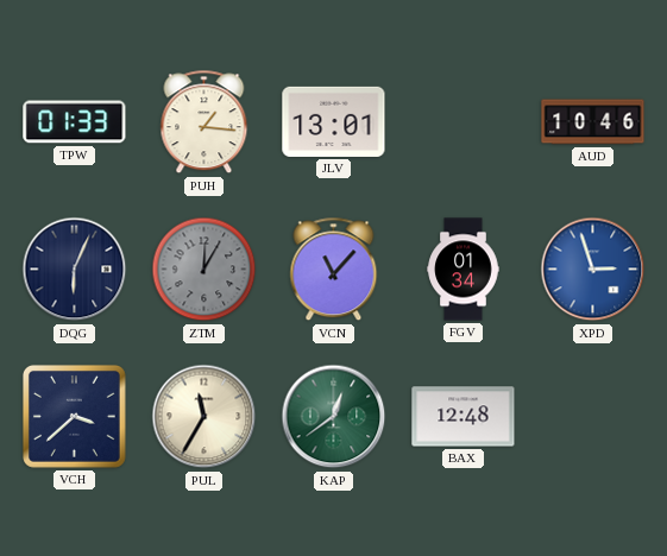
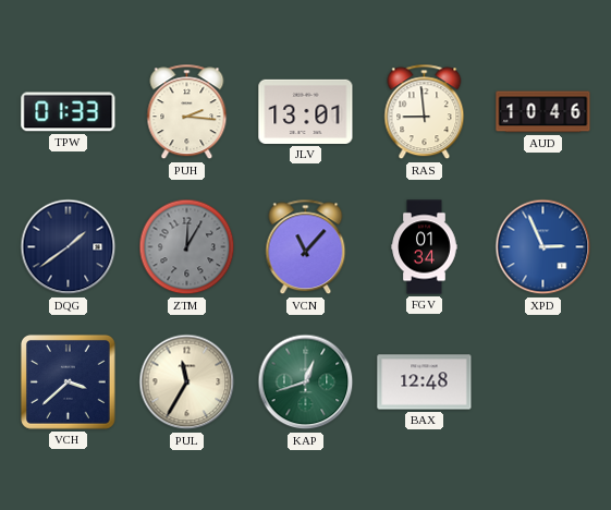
PUH: 1:16 -> 2:16
RAS: none -> 8:59
DQG: 6:04 -> 1:39
XPD: 2:57 -> 2:56
KAP: 12:39 -> 12:42
